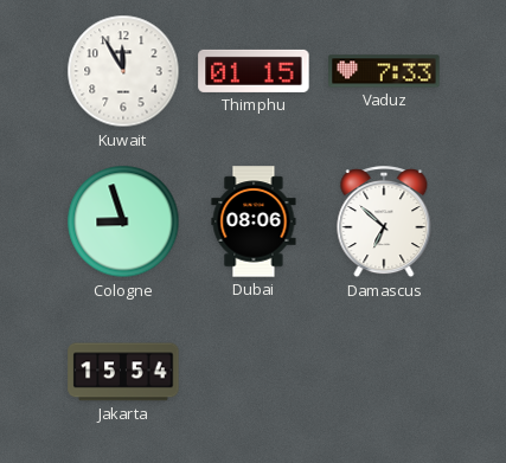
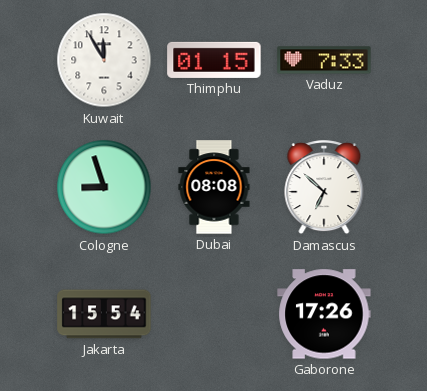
Dubai: 08:06 -> 08:08
Gaborone: none -> 17:26
